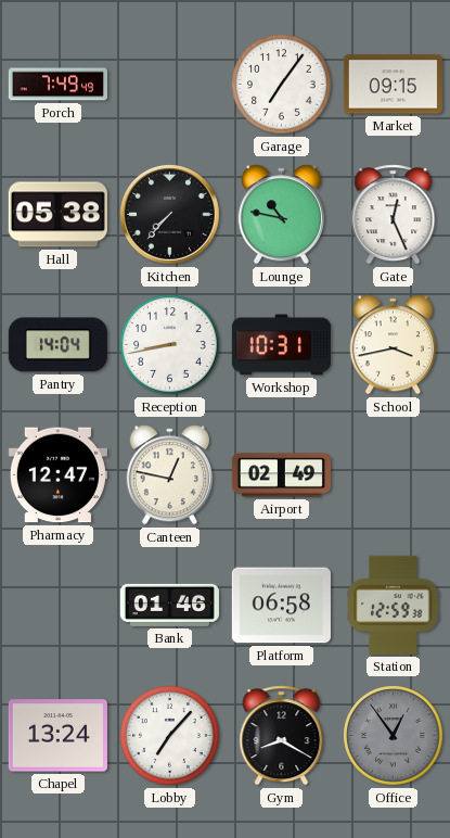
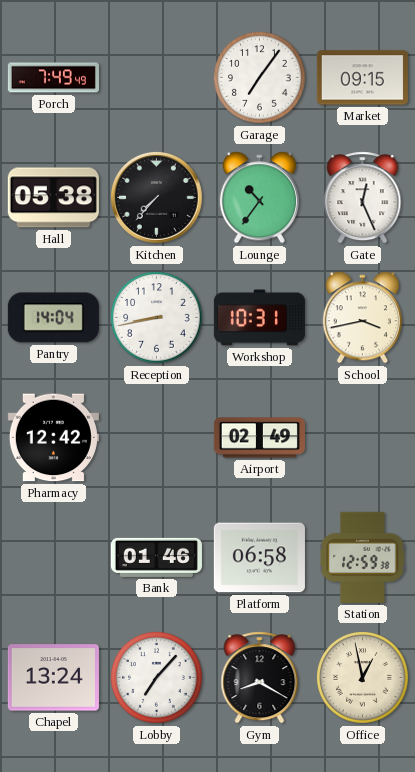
Lounge: 10:47 -> 10:36
Pharmacy: 12:47 -> 12:42
Canteen: 12:47 -> none
Office: 12:54 -> 12:58
Office dial: grey -> cream
